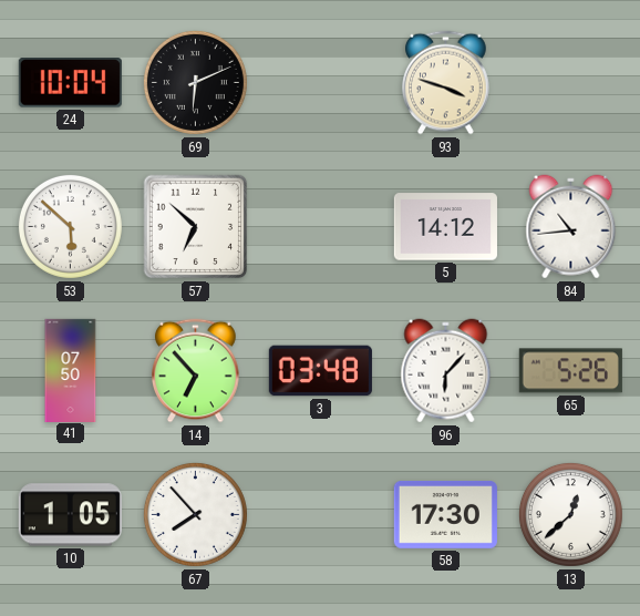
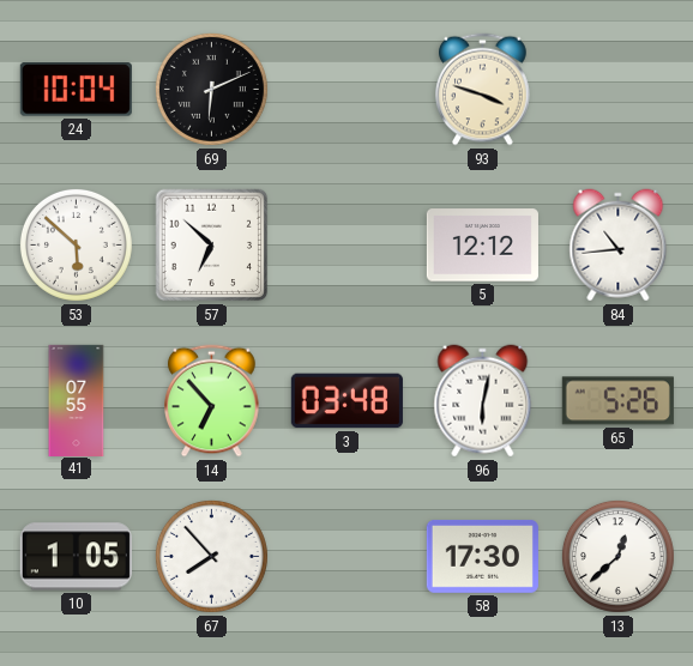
5: 14:12 -> 12:12
41: 07:50 -> 07:55
96: 6:07 -> 6:02
